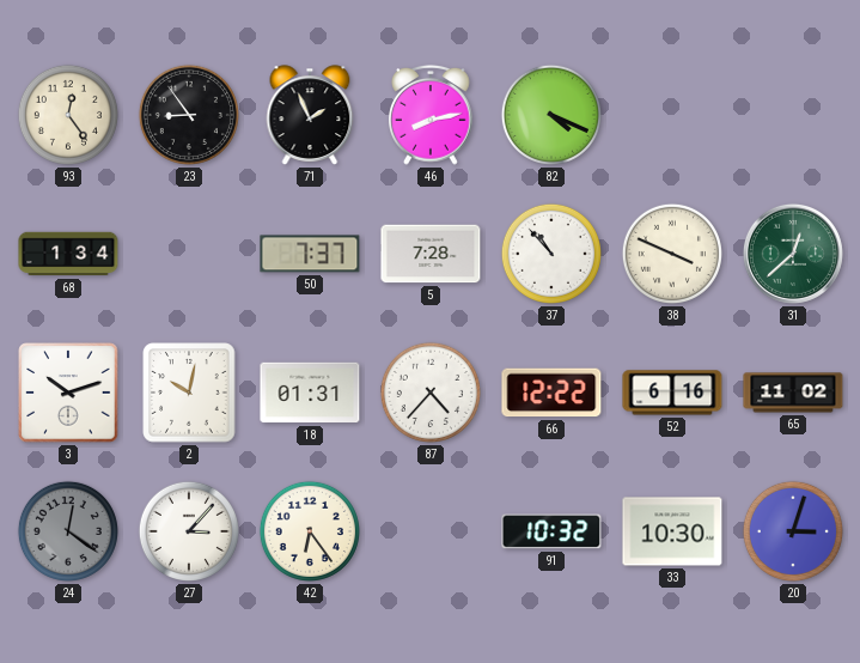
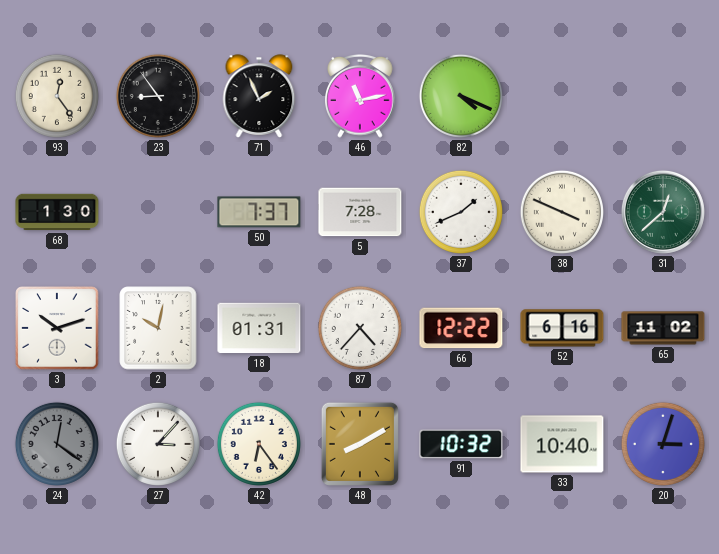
46: 8:13 -> 11:13
68: 1:34 -> 1:30
37: 10:53 -> 1:41
48: none -> 8:10
33: 10:30 -> 10:40
